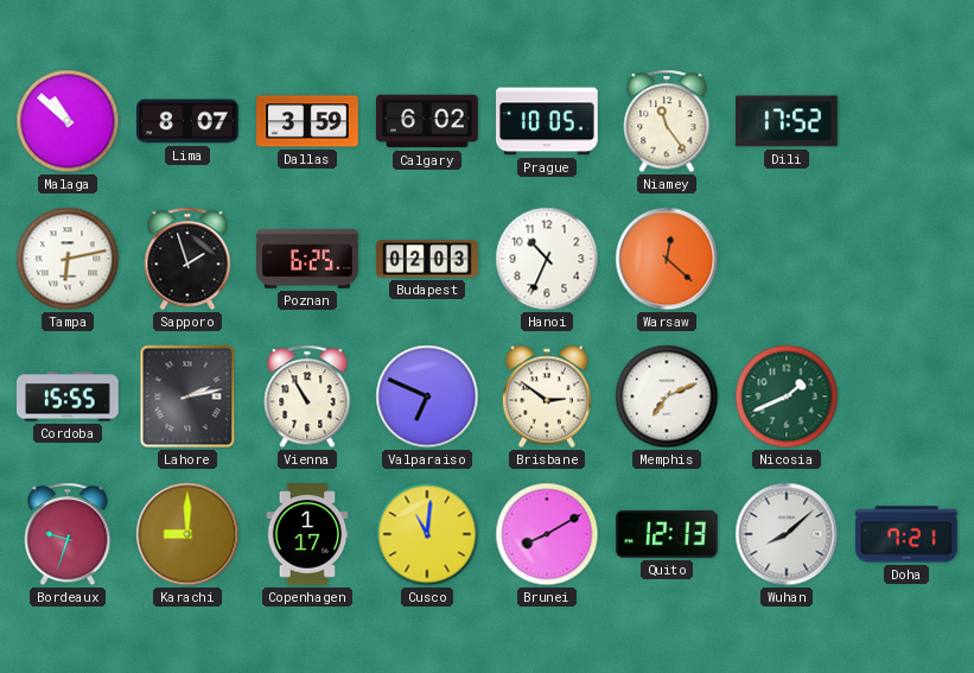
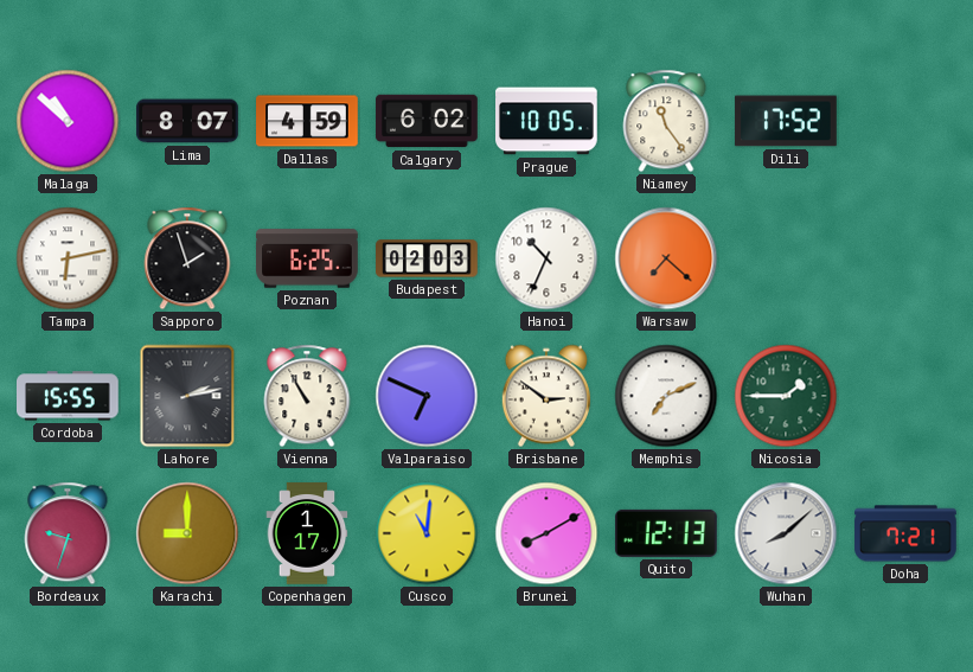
Dallas: 3:59 -> 4:59
Warsaw: 12:22 -> 7:22
Nicosia: 1:41 -> 1:45
